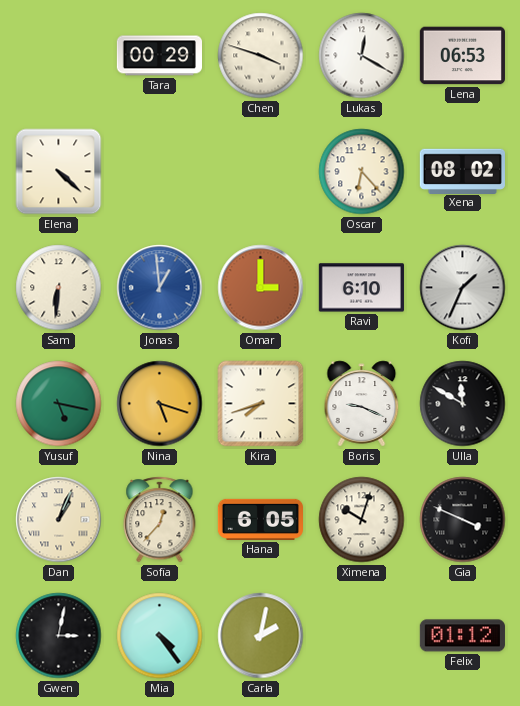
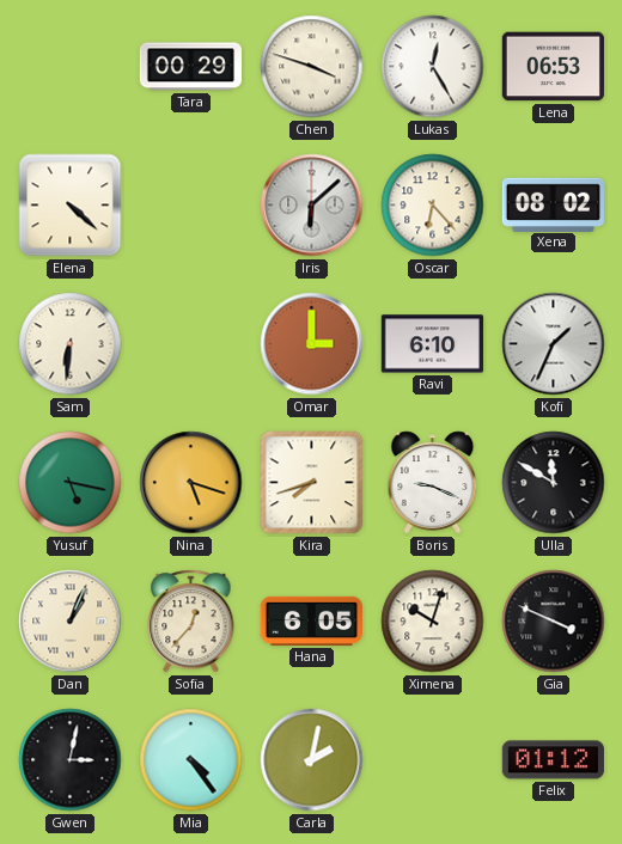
Lukas: 12:20 -> 12:25
Iris: none -> 6:08
Jonas: 12:59 -> none
